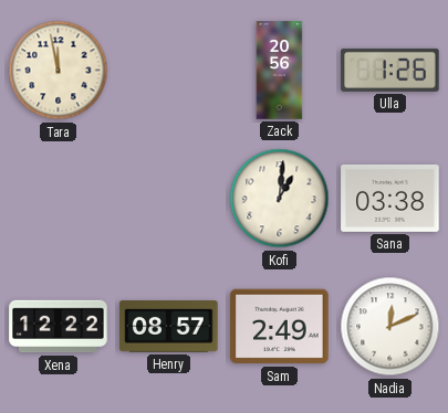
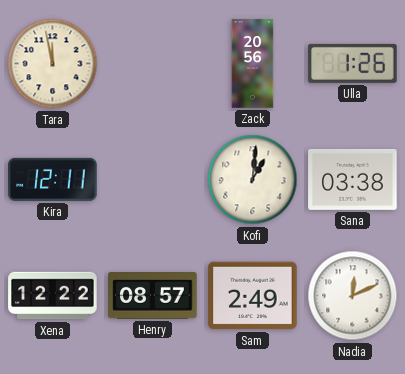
Kira: none -> 12:11
